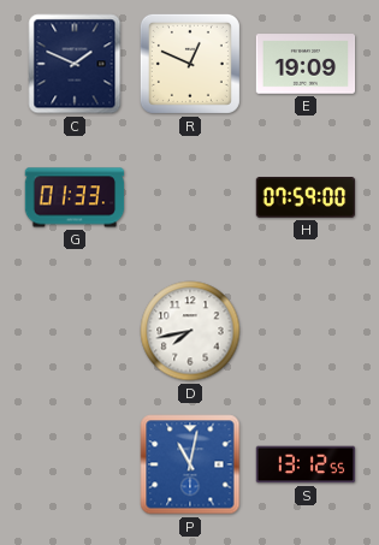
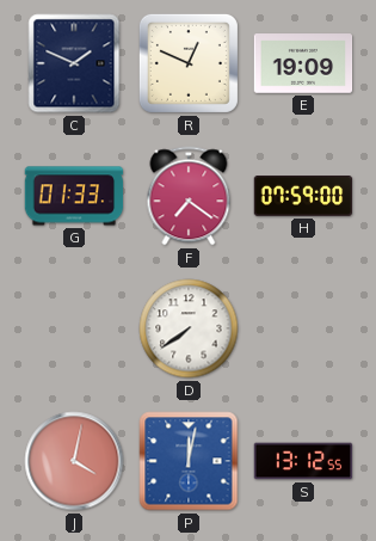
F: none -> 7:21
D: 7:43 -> 7:39
J: none -> 4:02
P: 11:02 -> 12:02
